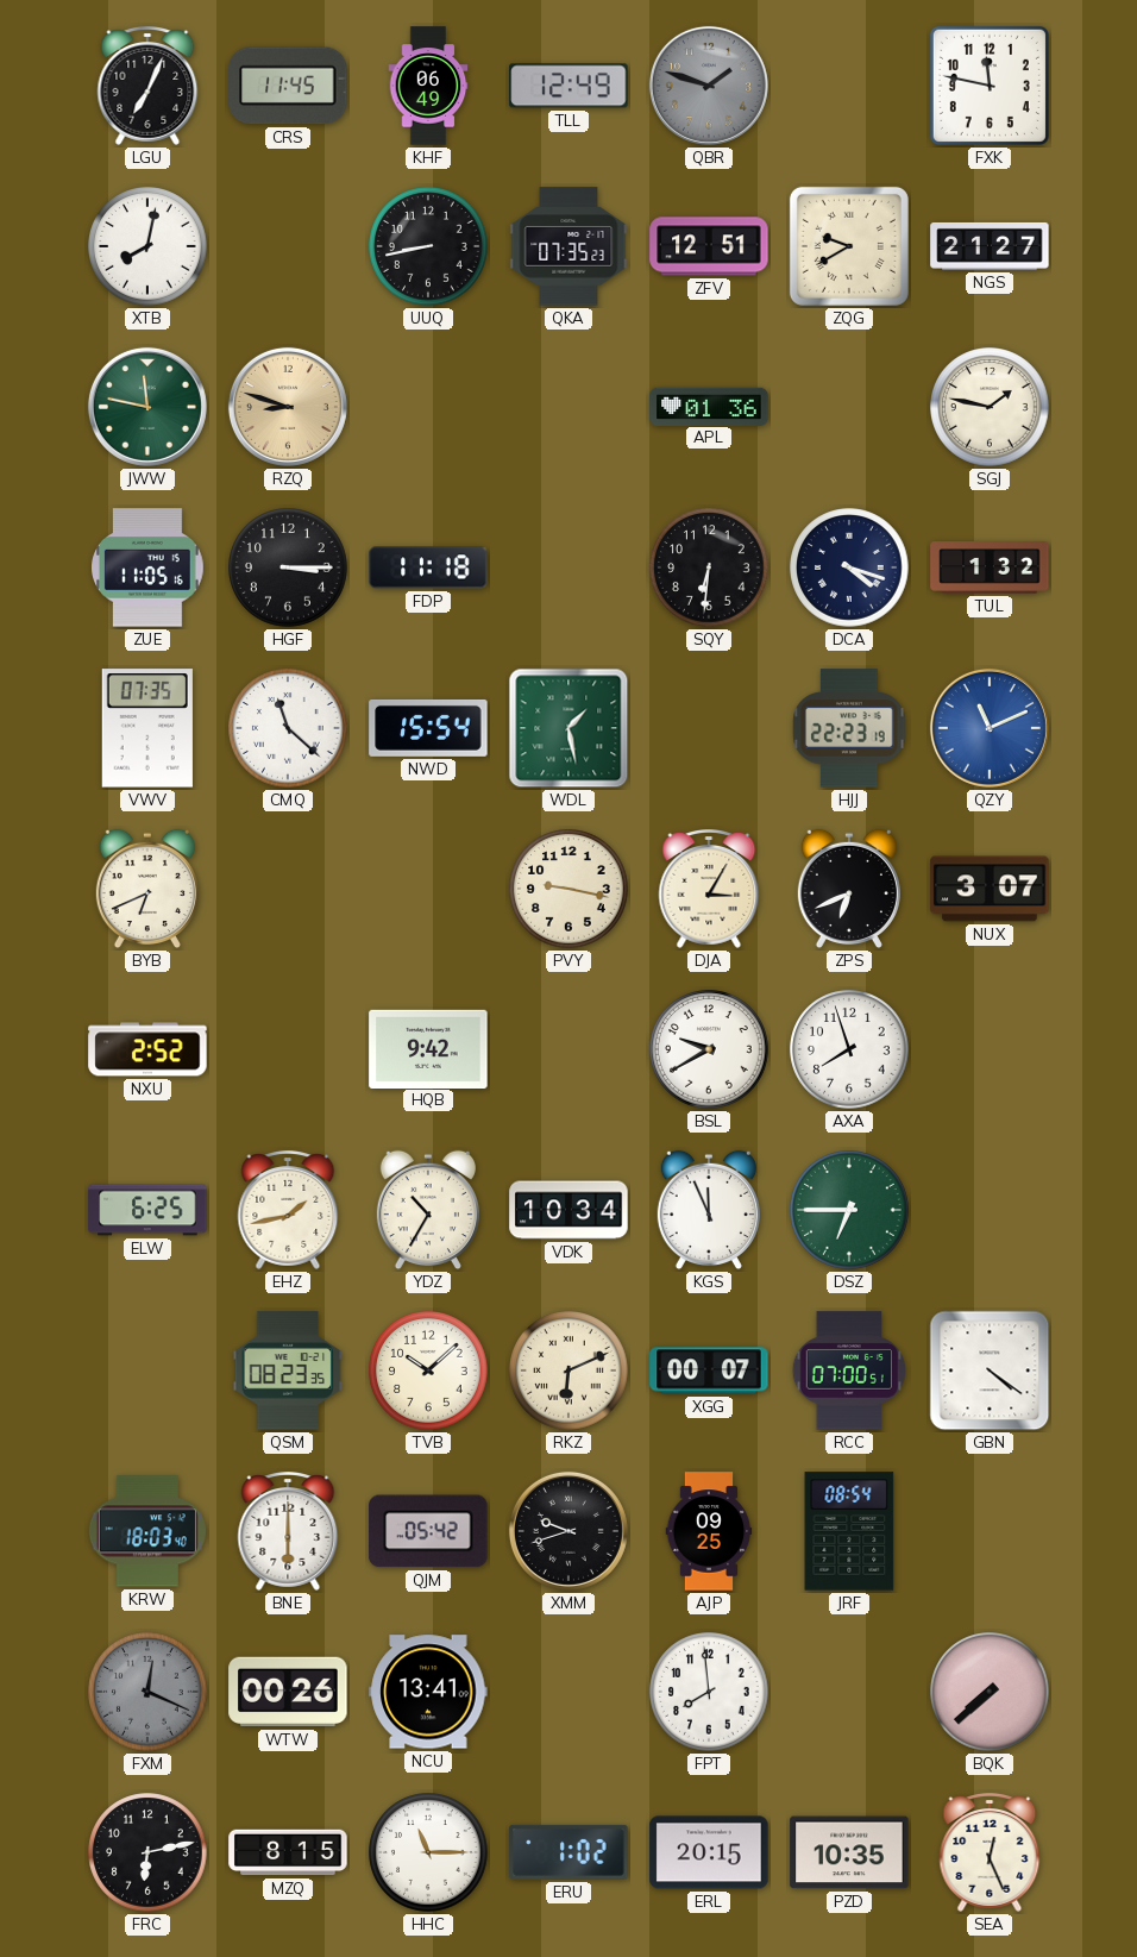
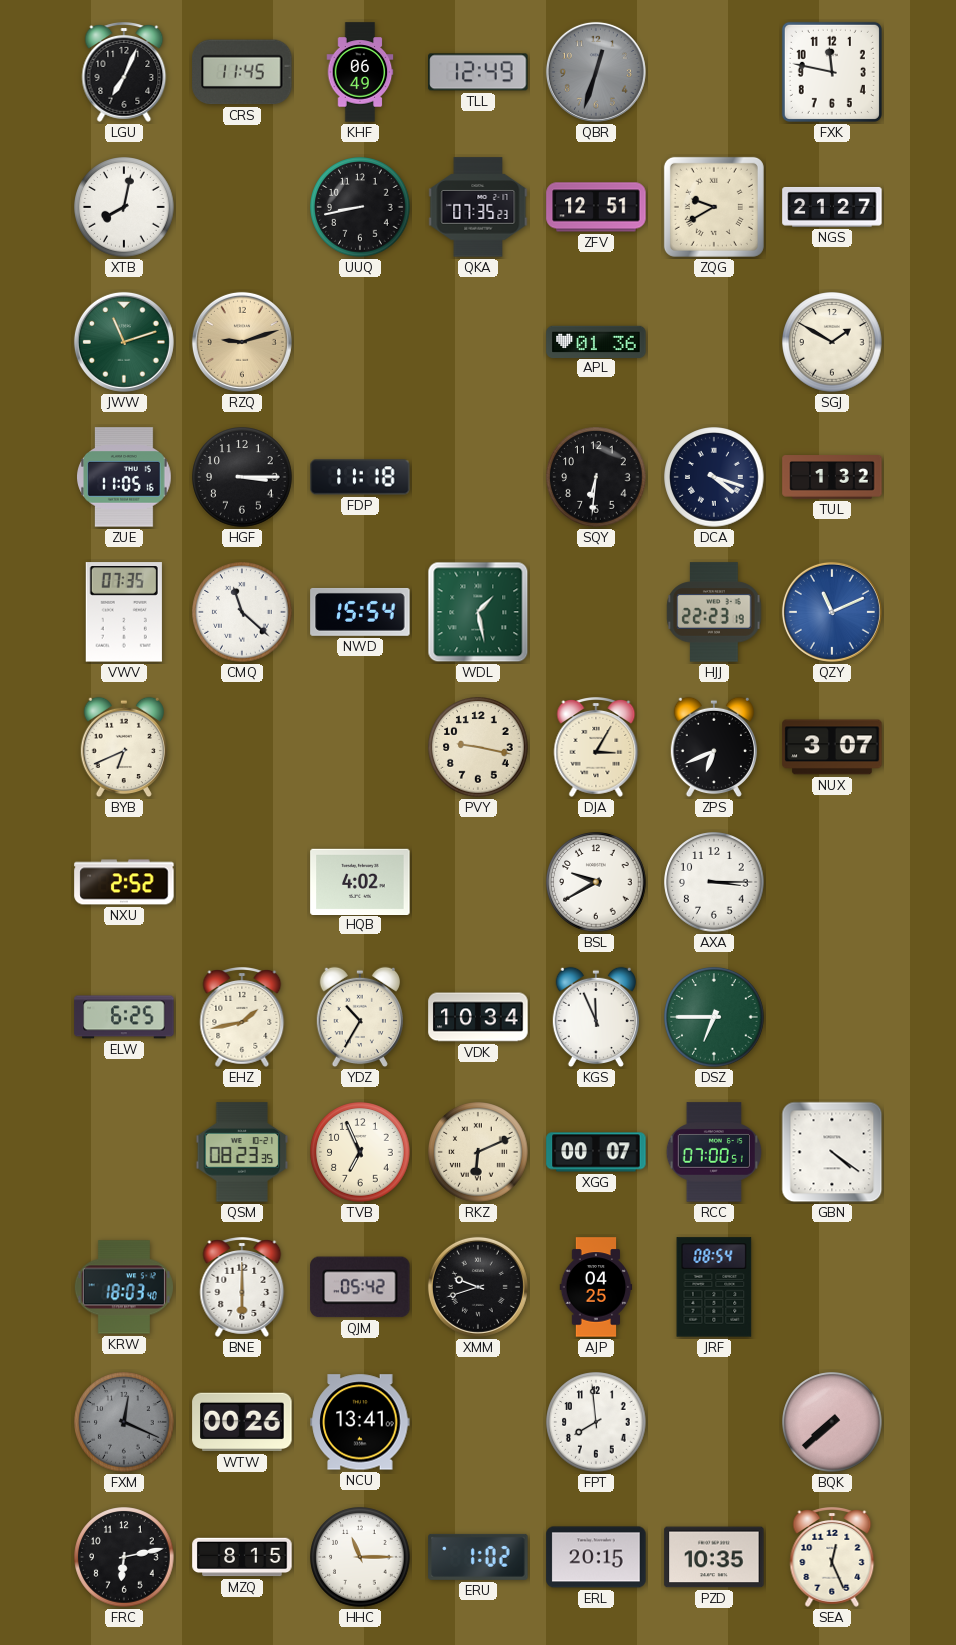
QBR: 1:48 -> 12:33
JWW: 11:47 -> 11:12
RZQ: 8:48 -> 9:12
SGJ: 1:47 -> 1:50
HQB: 9:42 -> 4:02
AXA: 7:57 -> 3:15
TVB: 10:08 -> 6:56
AJP: 09:25 -> 04:25
